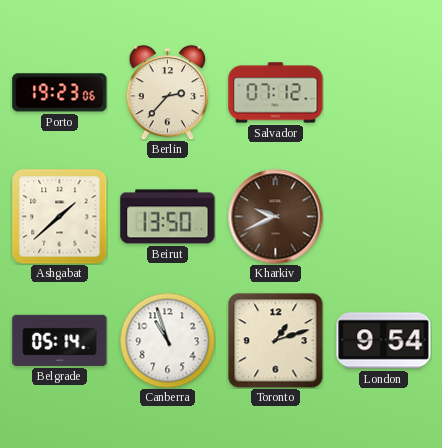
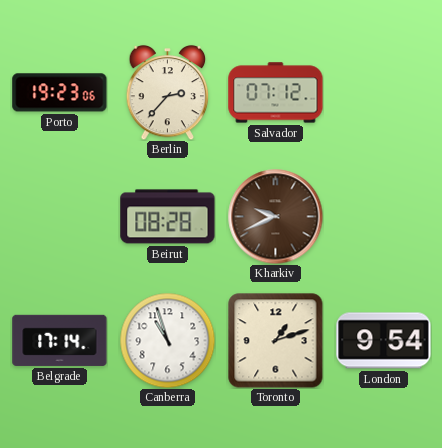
Ashgabat: 1:38 -> none
Beirut: 13:50 -> 08:28
Belgrade: 05:14 -> 17:14
